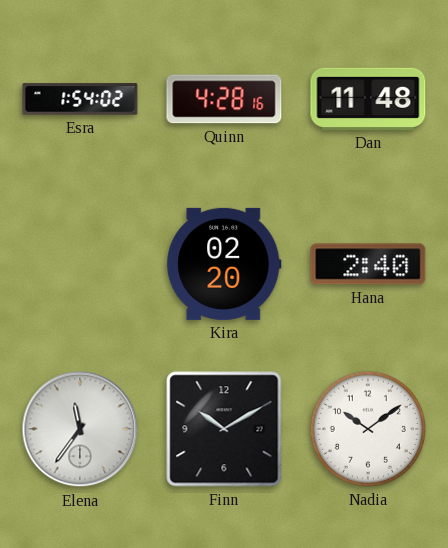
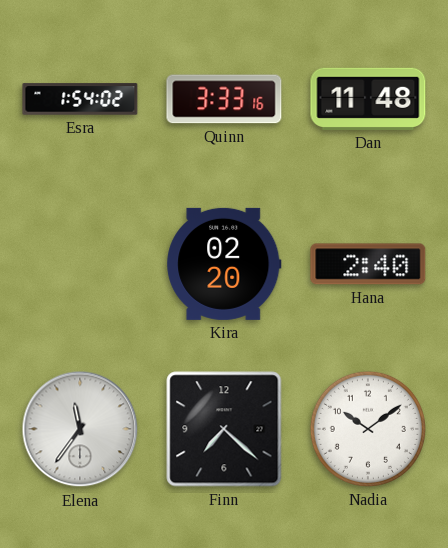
Quinn: 4:28 -> 3:33
Finn: 10:10 -> 7:22
